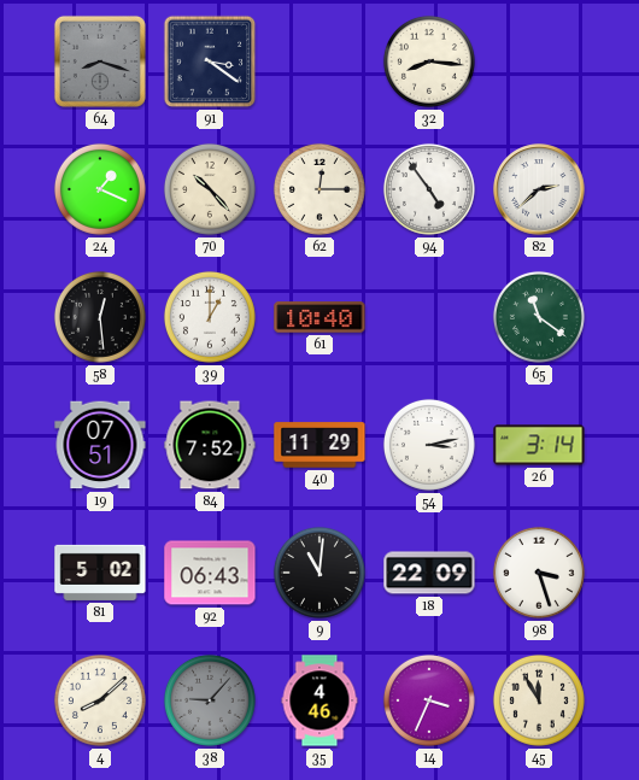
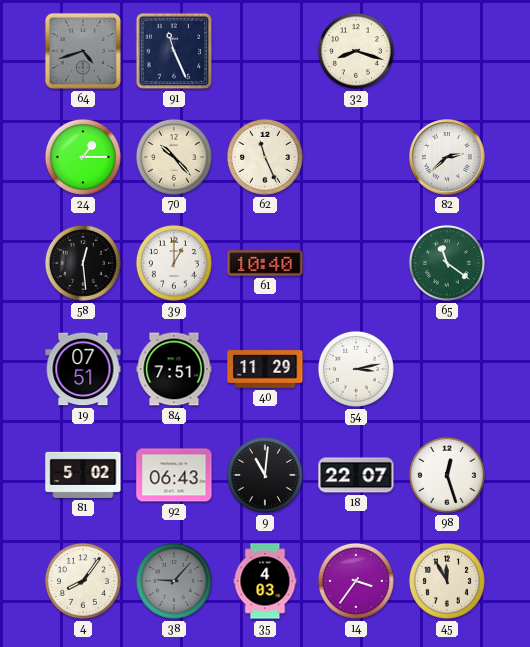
64: 8:18 -> 4:42
91: 3:21 -> 11:26
32: 8:16 -> 8:18
24: 1:19 -> 1:15
62: 12:15 -> 11:26
94: 4:54 -> none
84: 7:52 -> 7:51
26: 3:14 -> none
18: 22:09 -> 22:07
98: 3:27 -> 12:27
4: 8:08 -> 8:06
35: 4:46 -> 4:03
14: 3:34 -> 3:36
